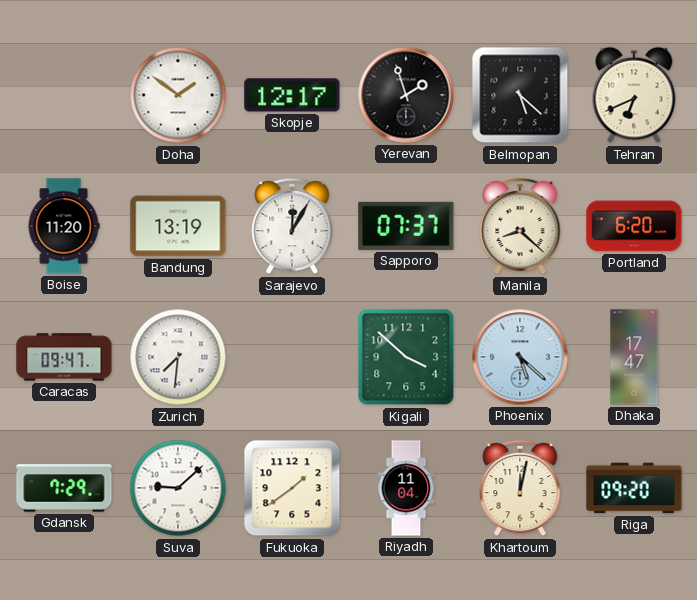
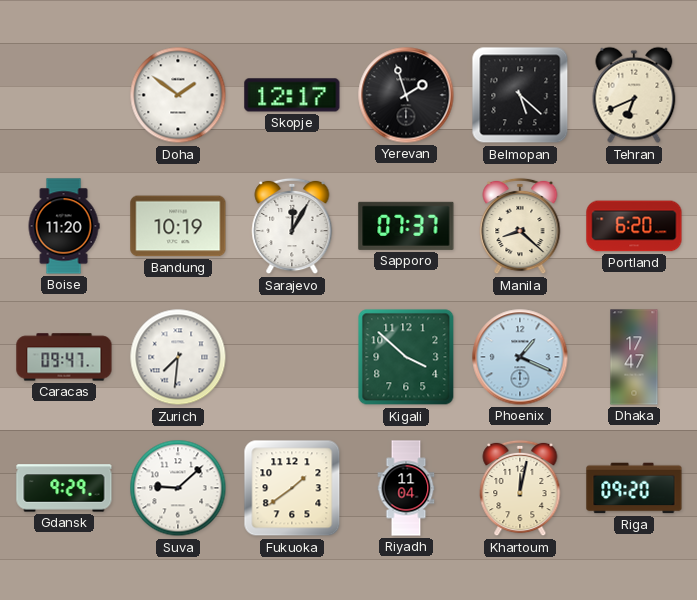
Bandung: 13:19 -> 10:19
Phoenix: 5:22 -> 1:19
Gdansk: 7:29 -> 9:29
